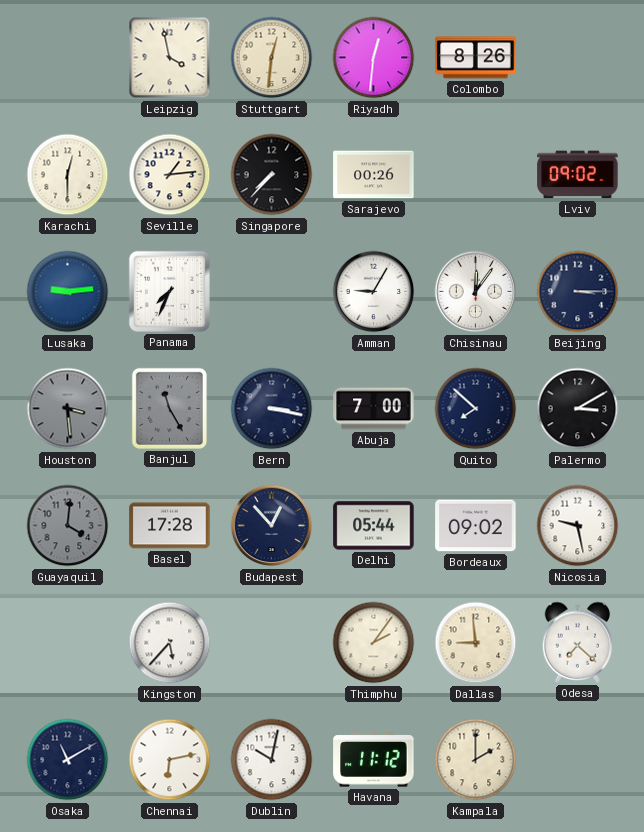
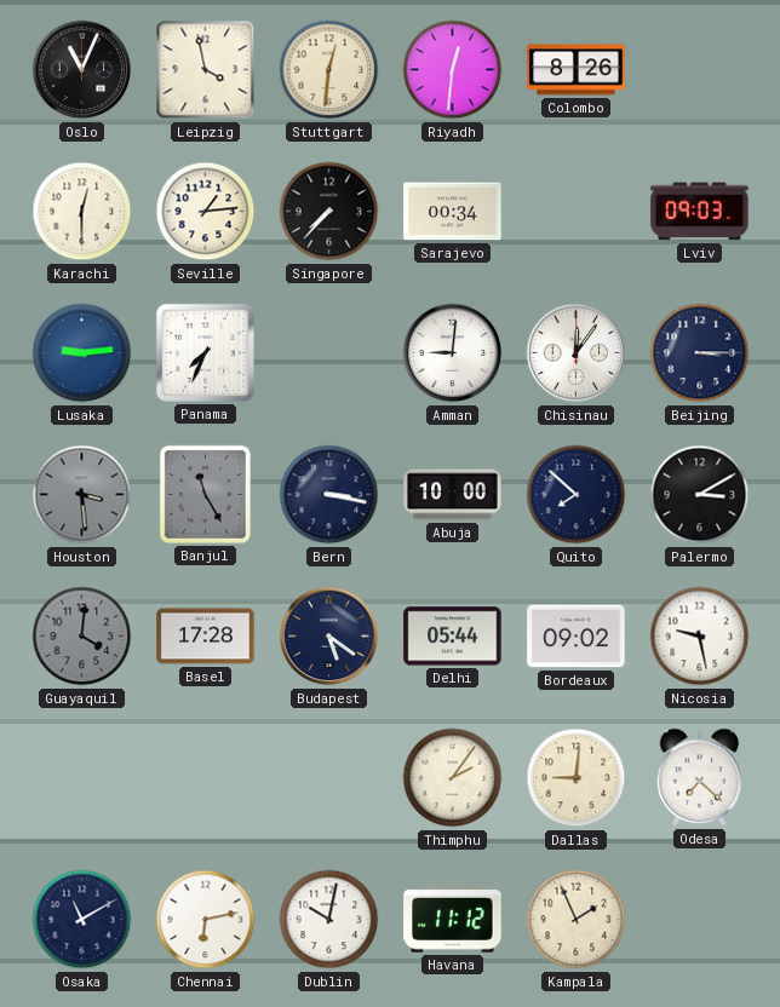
Oslo: none -> 11:04
Sarajevo: 00:26 -> 00:34
Lviv: 09:02 -> 09:03
Amman: 9:05 -> 9:01
Abuja: 7:00 -> 10:00
Budapest: 12:53 -> 5:21
Kingston: 5:37 -> none
Dallas: 8:59 -> 9:01
Kampala: 2:00 -> 1:56
